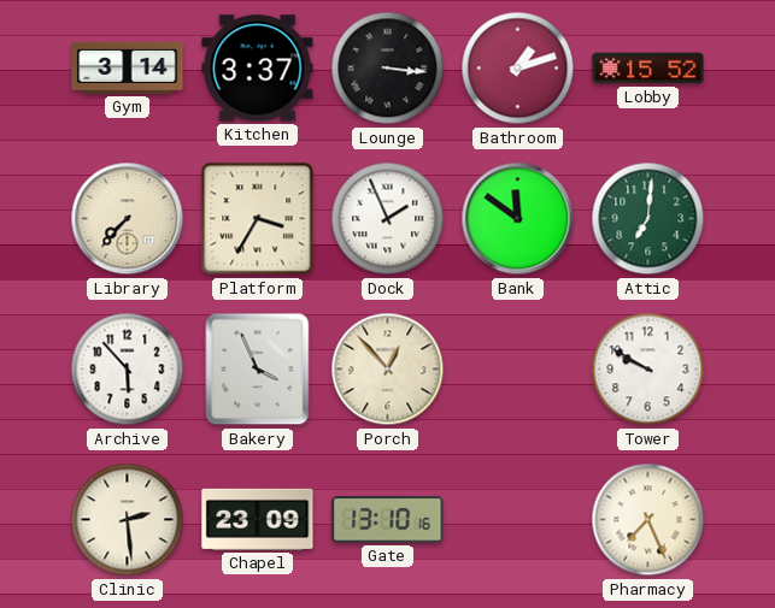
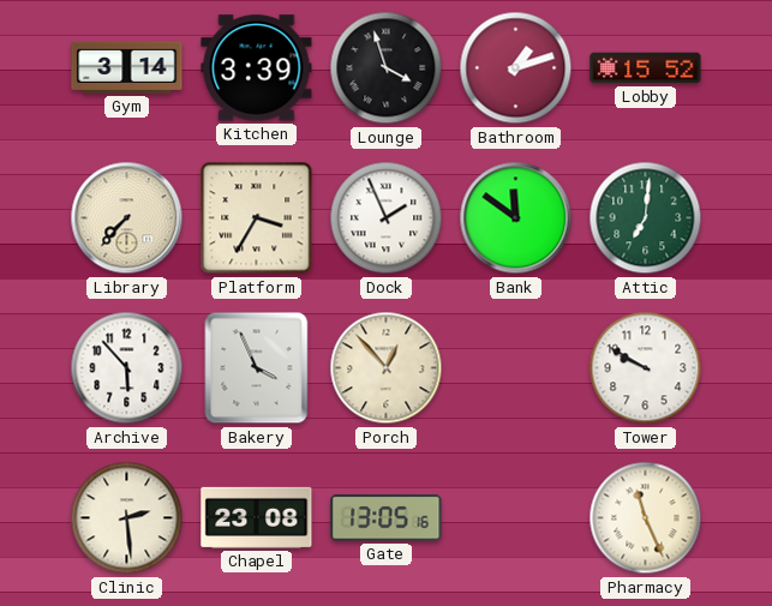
Kitchen: 3:37 -> 3:39
Lounge: 3:16 -> 3:57
Chapel: 23:09 -> 23:08
Gate: 13:10 -> 13:05
Pharmacy: 7:26 -> 11:26
